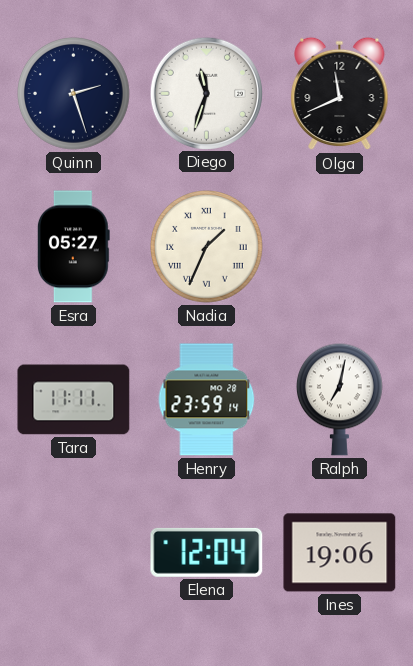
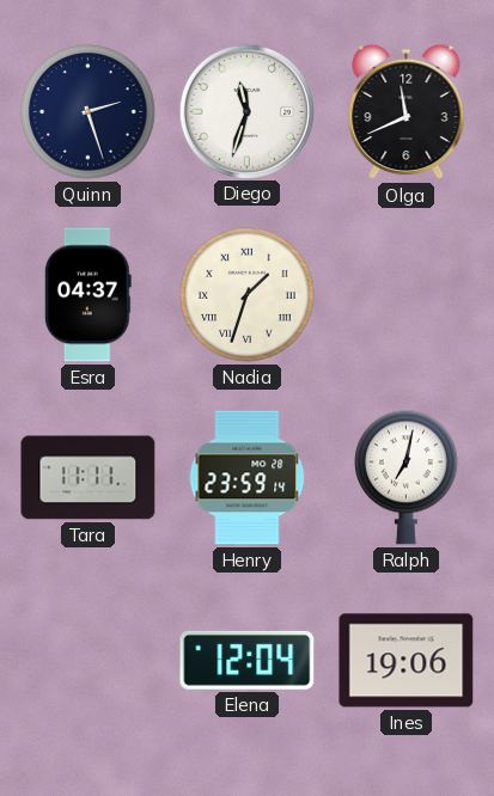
Esra: 05:27 -> 04:37
Nadia: 1:34 -> 1:33
